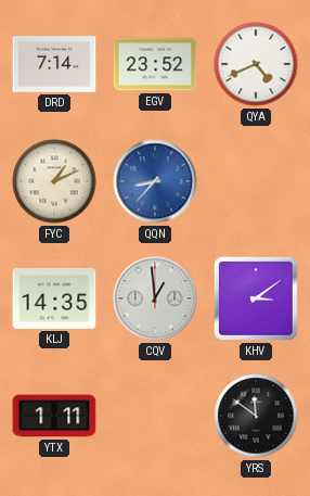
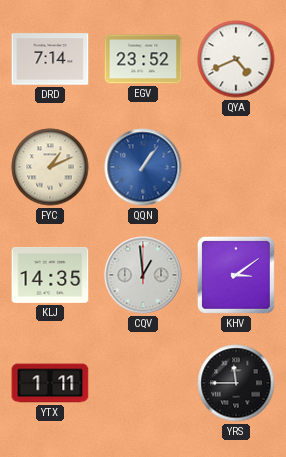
QQN: 8:37 -> 1:06
YRS: 11:51 -> 11:45
